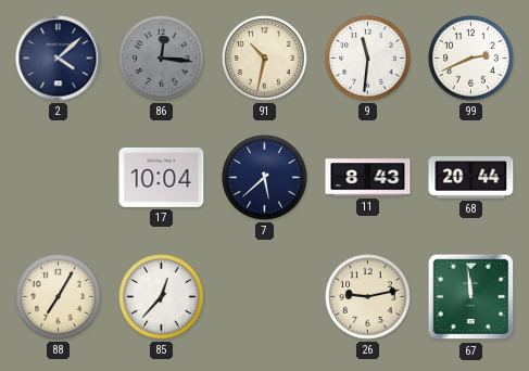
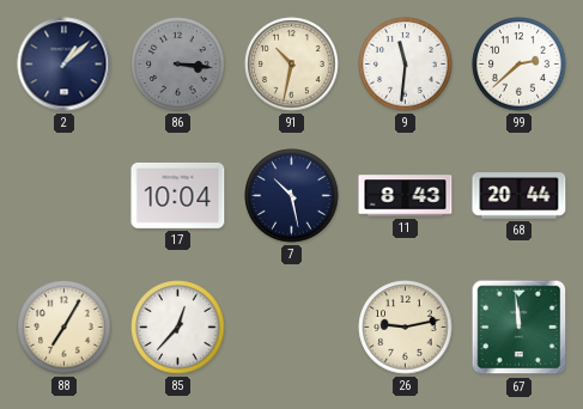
2: 4:08 -> 1:08
86: 12:16 -> 3:16
99: 2:41 -> 2:38
7: 5:38 -> 10:28
